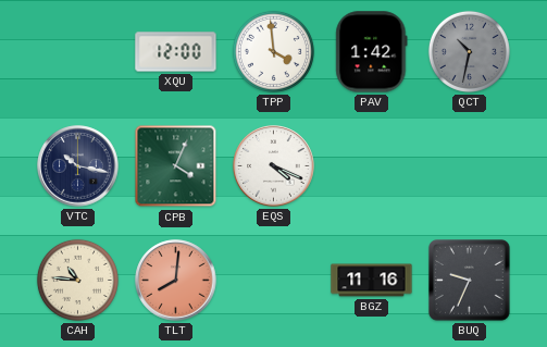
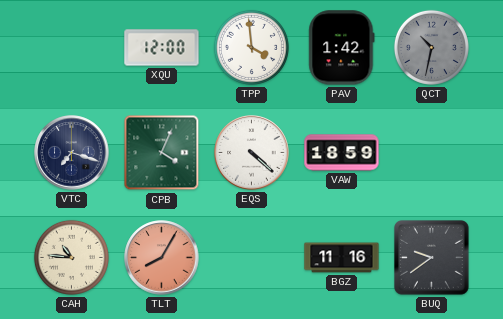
VTC: 10:17 -> 7:18
EQS: 4:19 -> 4:22
VAW: none -> 18:59
TLT: 8:01 -> 8:05
BUQ: 9:34 -> 9:39
